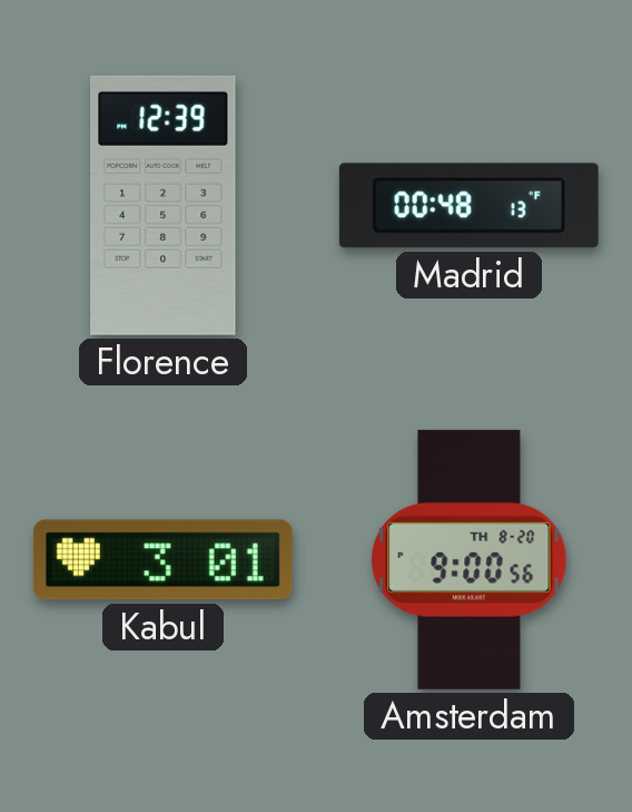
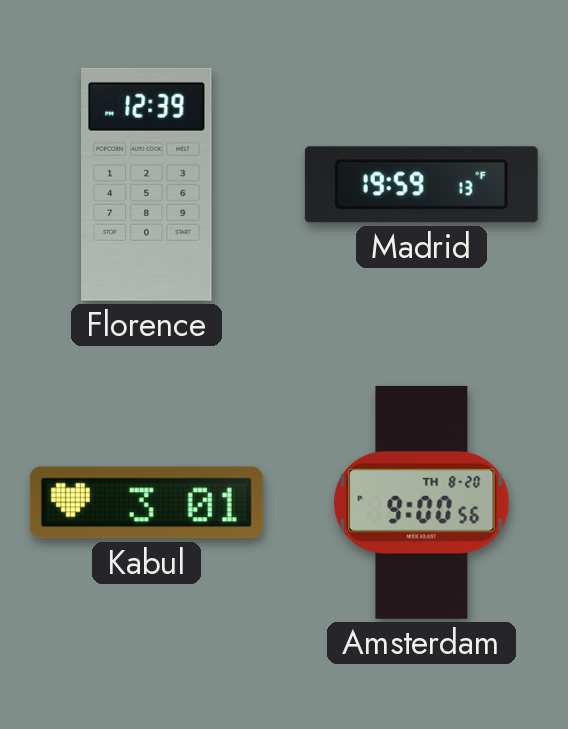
Madrid: 00:48 -> 19:59
